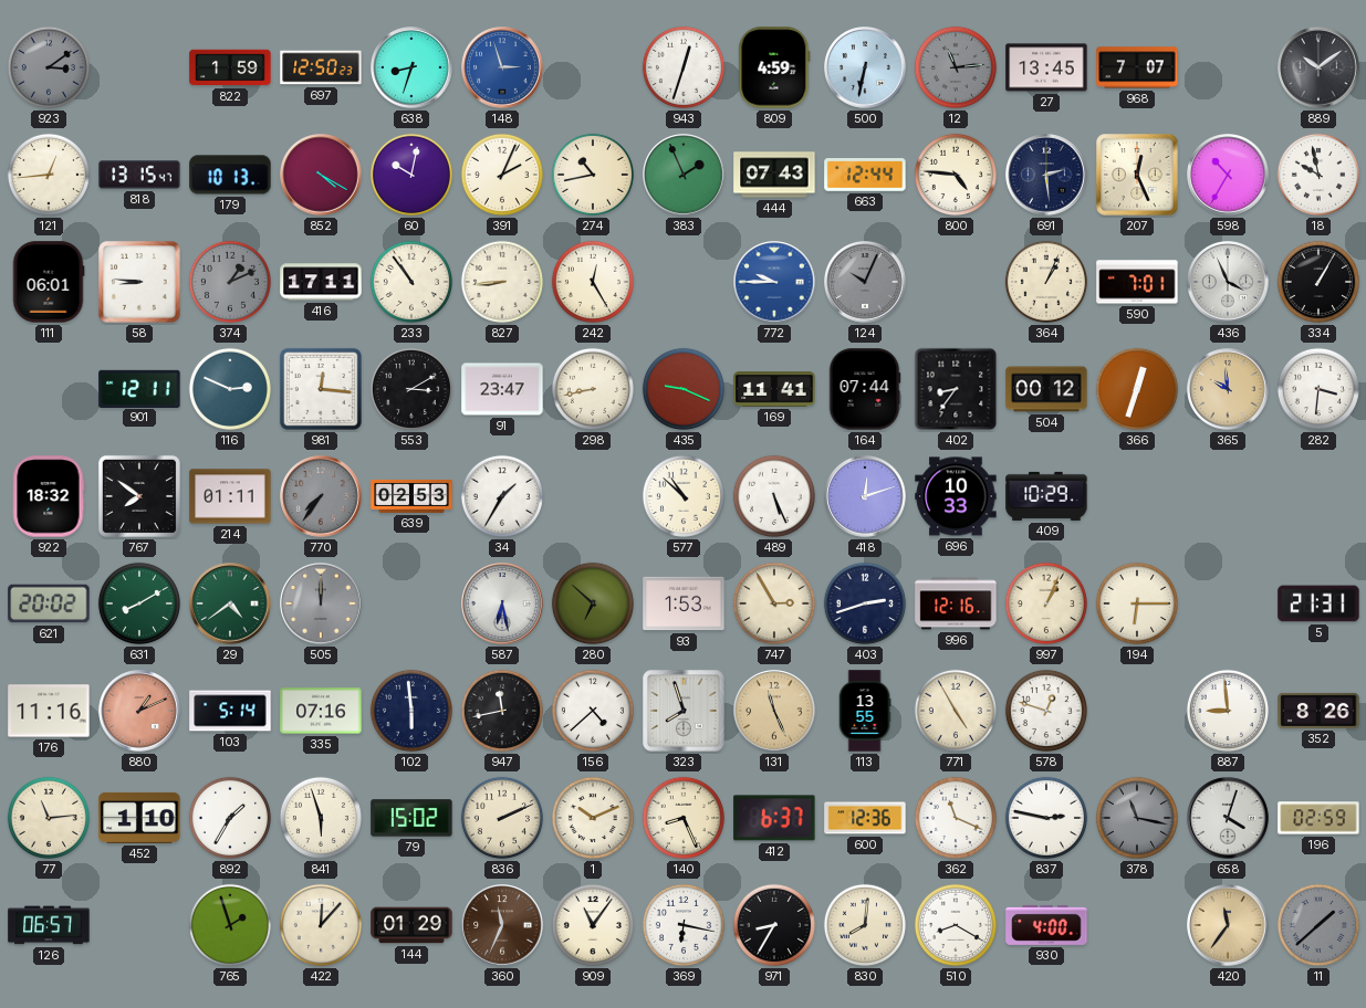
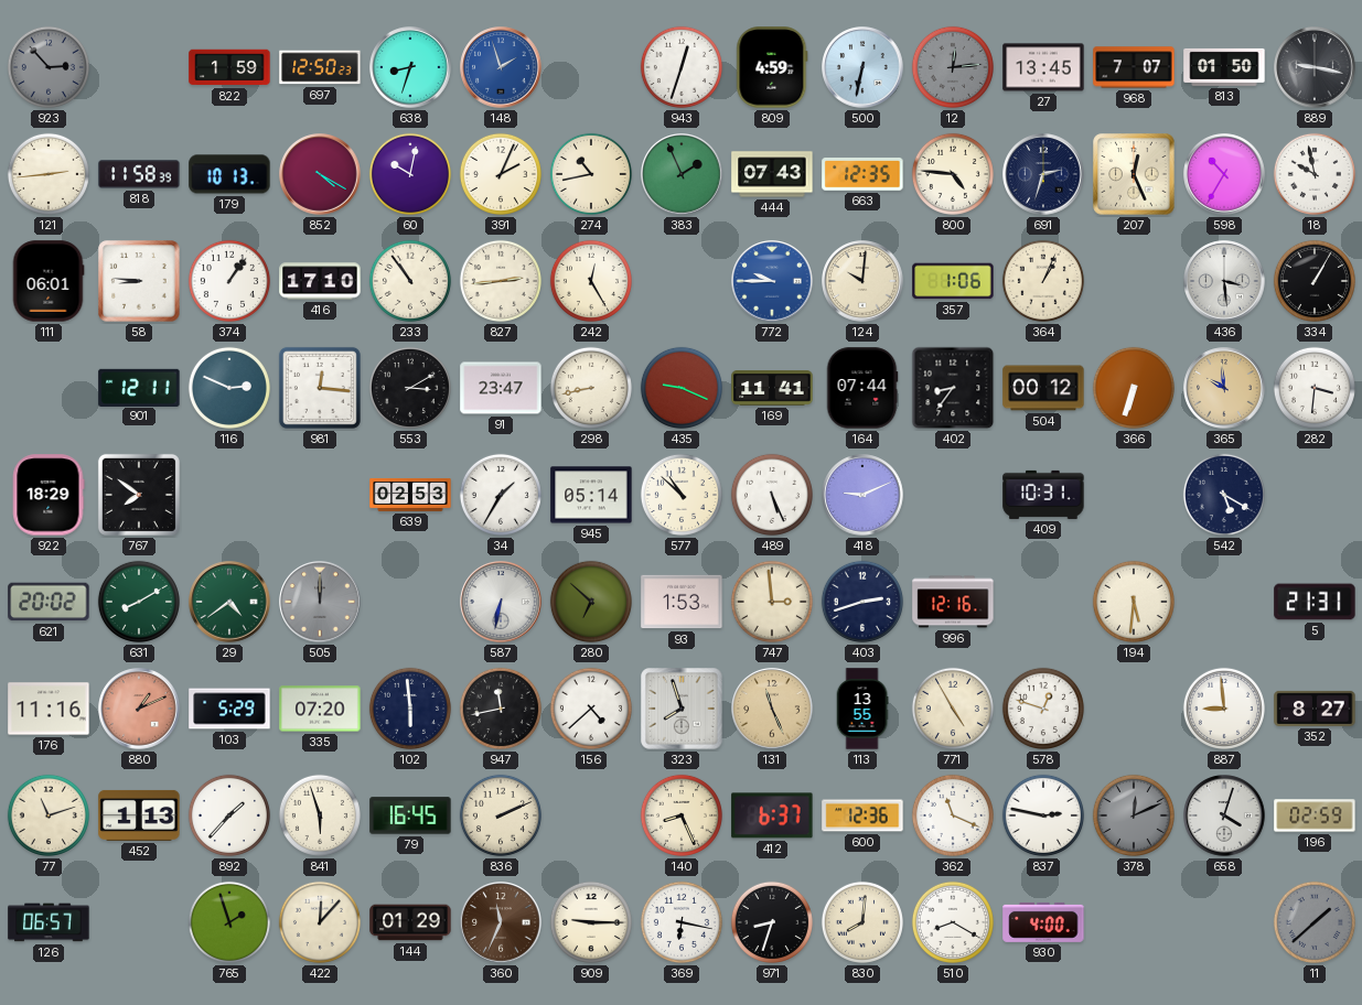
923: 3:09 -> 2:53
148: 2:57 -> 1:57
12: 11:14 -> 12:14
813: none -> 01:50
889: 10:09 -> 9:17
121: 12:44 -> 2:44
818: 13:15 -> 11:58
663: 12:44 -> 12:35
691: 2:29 -> 2:33
374: 1:11 -> 1:06
374 dial: grey -> white
416: 17:11 -> 17:10
827: 8:44 -> 2:44
124: 10:04 -> 10:01
124 dial: grey -> cream
357: none -> 1:06
590: 7:01 -> none
436: 3:56 -> 3:29
366: 12:33 -> 6:33
922: 18:32 -> 18:29
214: 01:11 -> none
770: 7:36 -> none
945: none -> 05:14
418: 12:12 -> 9:11
696: 10:33 -> none
409: 10:29 -> 10:31
542: none -> 5:20
587: 6:28 -> 6:32
747: 2:55 -> 2:59
997: 1:04 -> none
194: 6:15 -> 5:31
103: 5:14 -> 5:29
335: 07:16 -> 07:20
352: 8:26 -> 8:27
77: 11:14 -> 11:12
452: 1:10 -> 1:13
892: 1:35 -> 1:37
79: 15:02 -> 16:45
1: 10:11 -> none
378: 11:17 -> 12:11
909: 11:06 -> 9:15
971: 8:35 -> 8:33
420: 11:36 -> none
